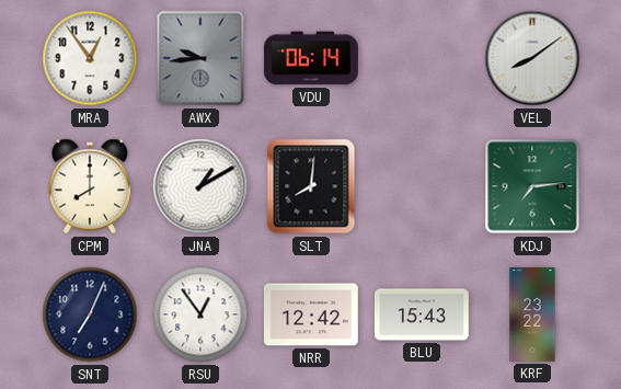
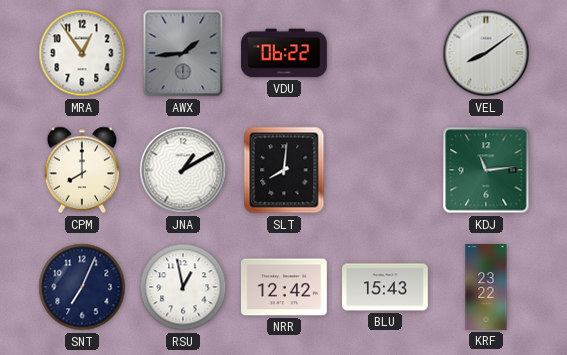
AWX: 9:44 -> 1:44
VDU: 06:14 -> 06:22
KDJ: 7:14 -> 11:14
RSU: 12:54 -> 12:58
